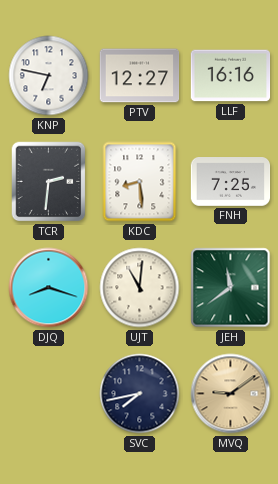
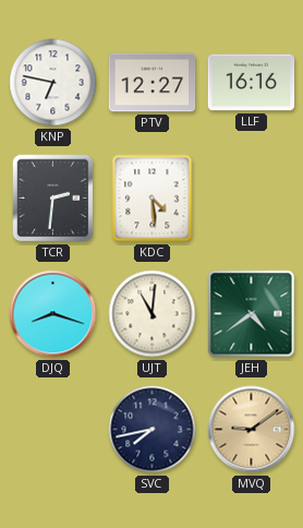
KDC: 8:29 -> 4:29
FNH: 7:25 -> none
JEH: 11:39 -> 4:39
